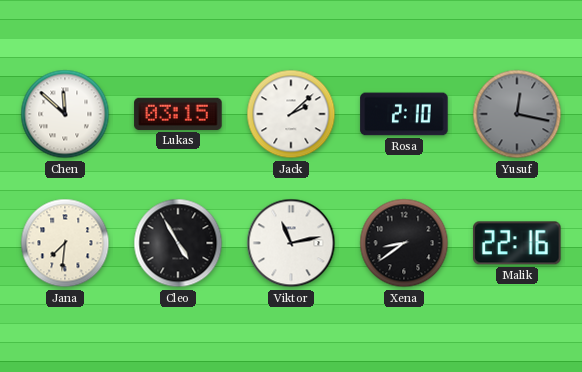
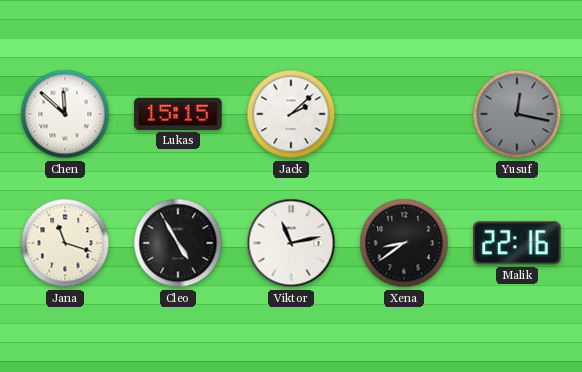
Lukas: 03:15 -> 15:15
Rosa: 2:10 -> none
Jana: 7:31 -> 11:18
